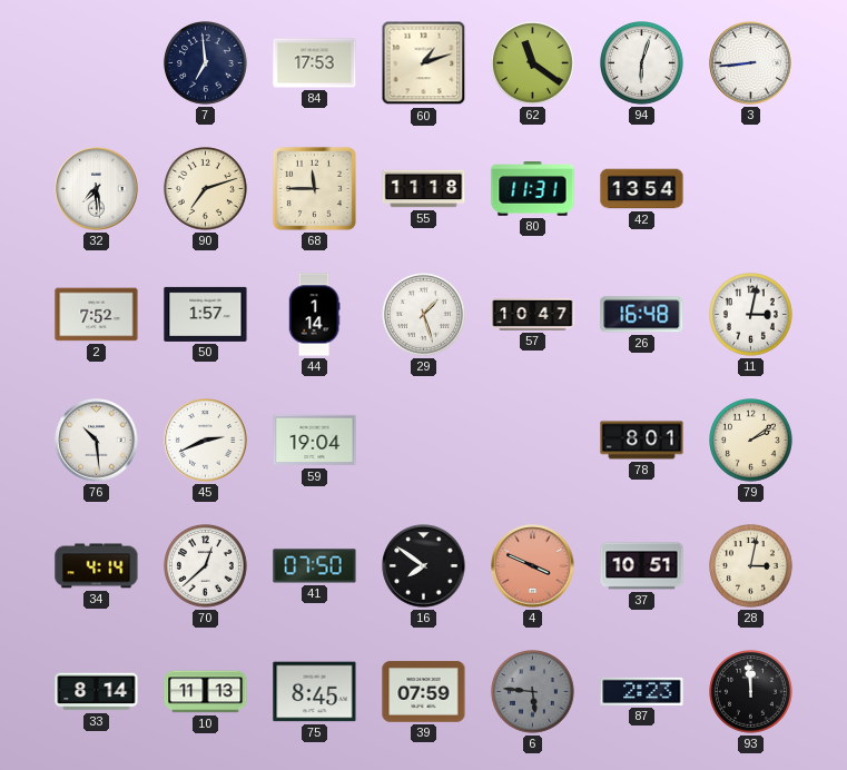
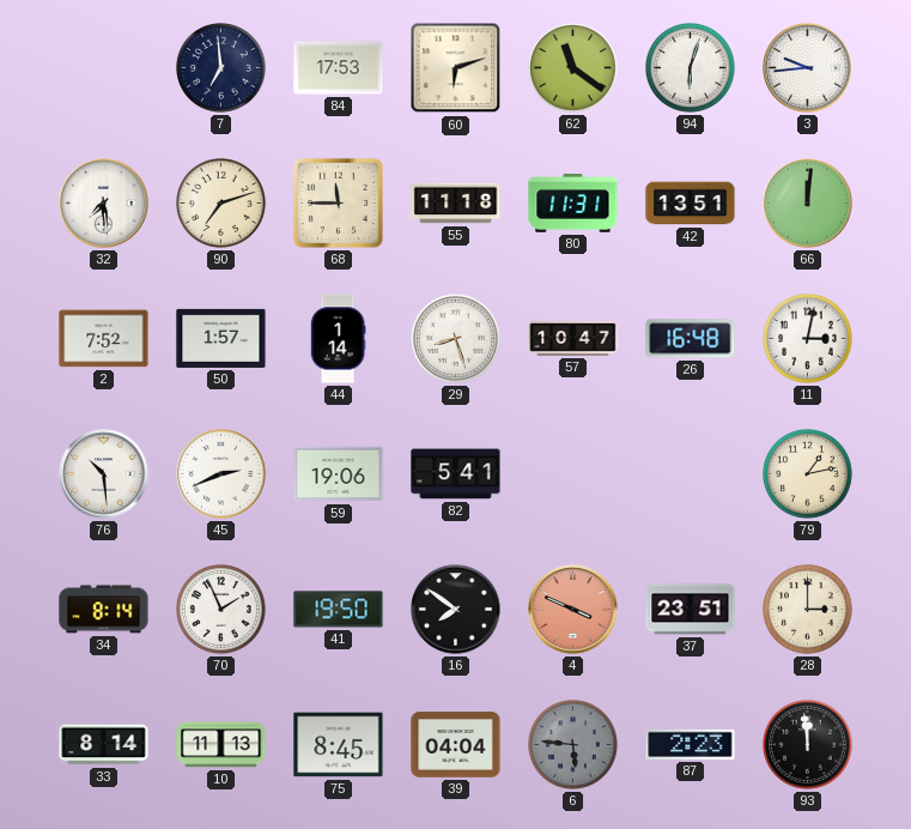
60: 1:12 -> 6:12
3: 8:44 -> 9:44
42: 13:54 -> 13:51
66: none -> 12:01
29: 1:27 -> 8:27
59: 19:04 -> 19:06
82: none -> 5:41
78: 8:01 -> none
79: 2:09 -> 1:13
34: 4:14 -> 8:14
70: 12:38 -> 1:56
41: 07:50 -> 19:50
37: 10:51 -> 23:51
28: 3:02 -> 3:00
39: 07:59 -> 04:04
